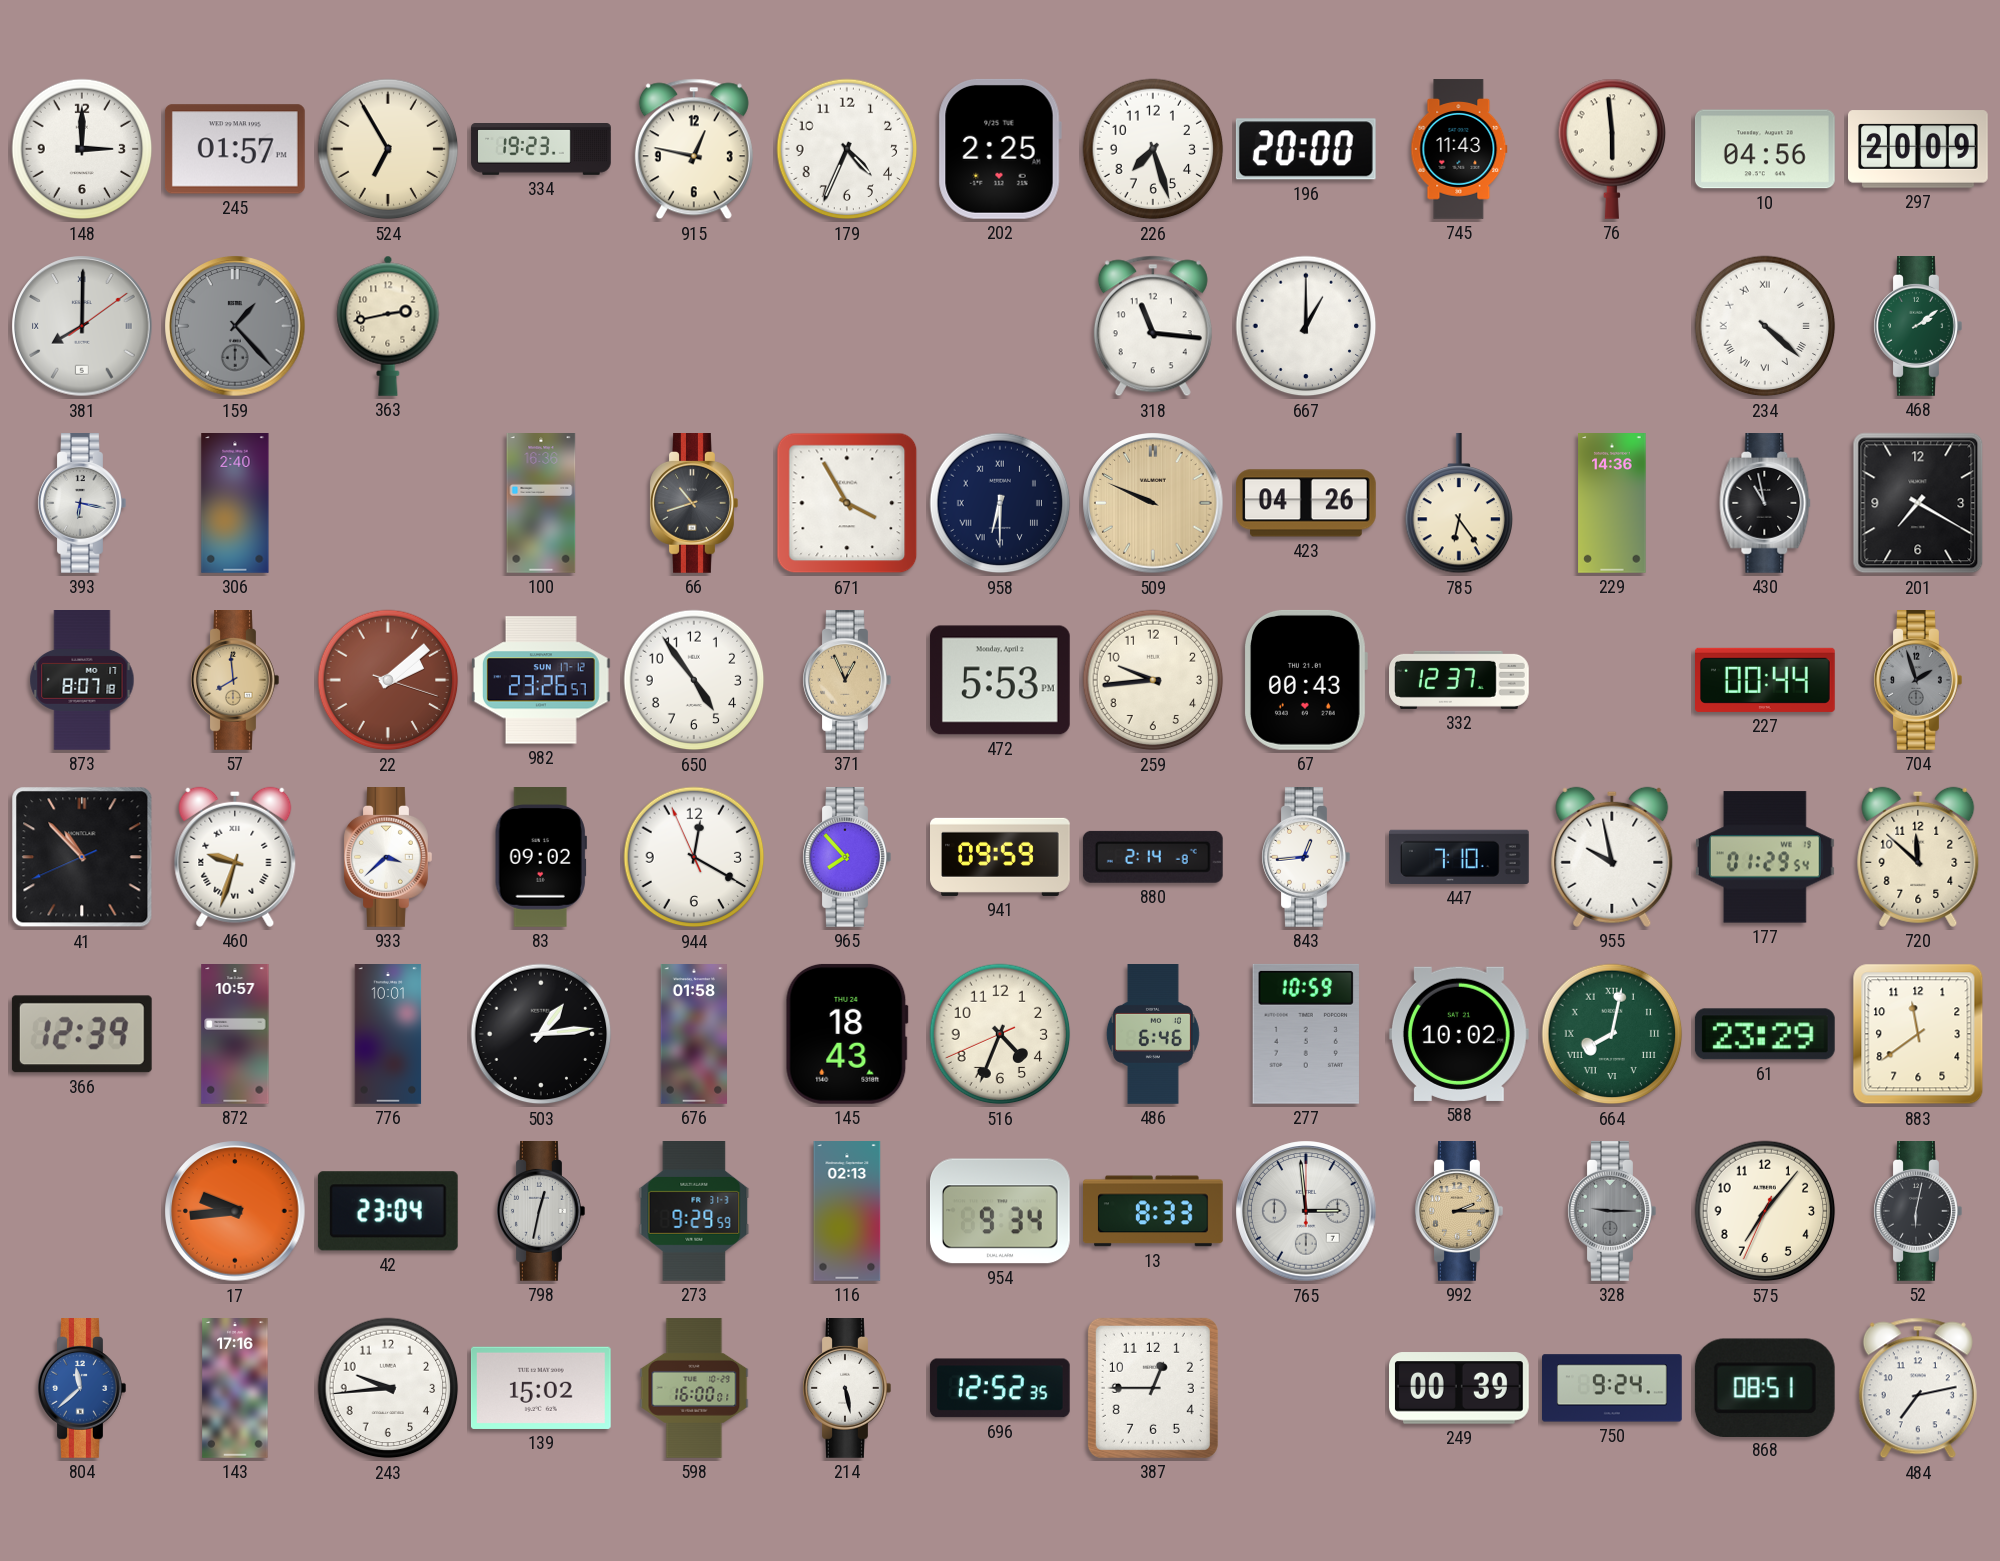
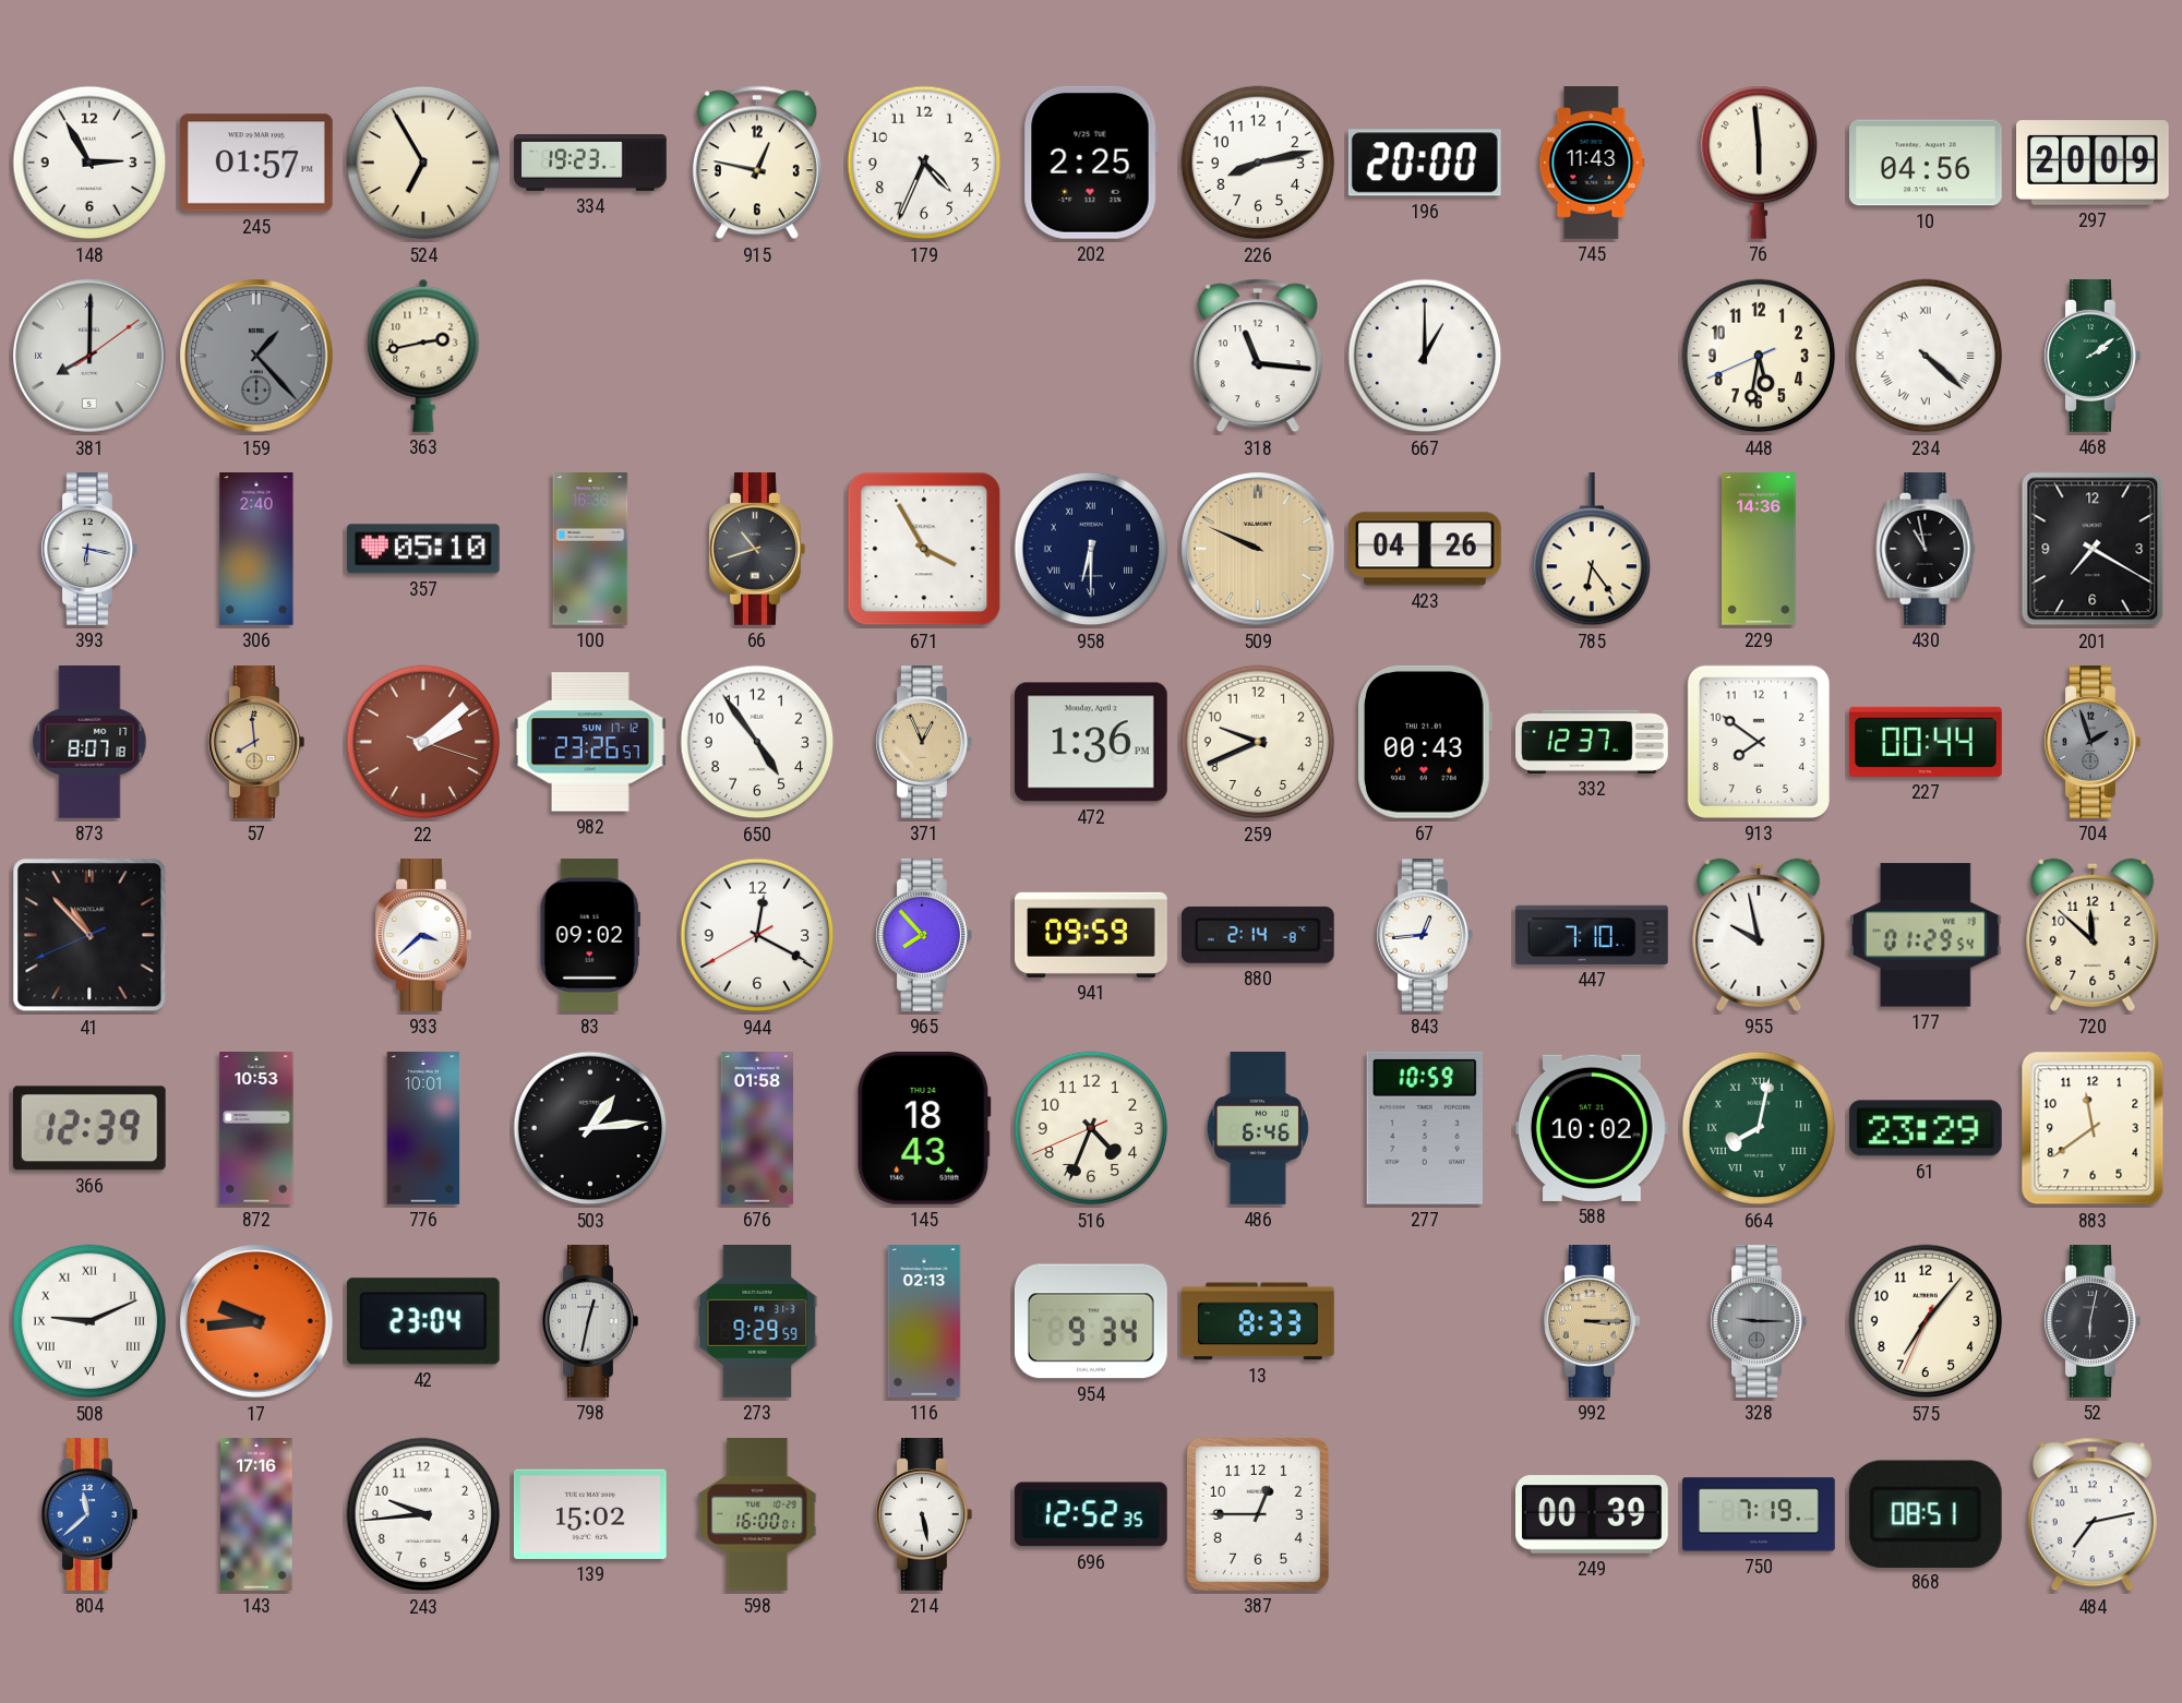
148: 3:00 -> 2:55
226: 7:27 -> 8:13
448: none -> 5:31
357: none -> 05:10
472: 5:53 -> 1:36
259: 9:44 -> 9:41
913: none -> 7:51
460: 9:33 -> none
944: 12:19:56 -> 12:19:40
872: 10:57 -> 10:53
508: none -> 9:11
765: 2:59 -> none
992: 2:15 -> 3:15
750: 9:24 -> 7:19
